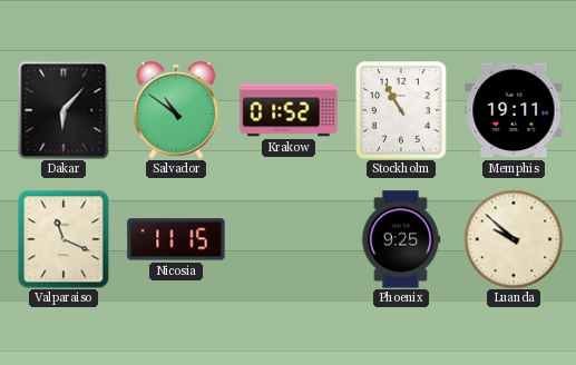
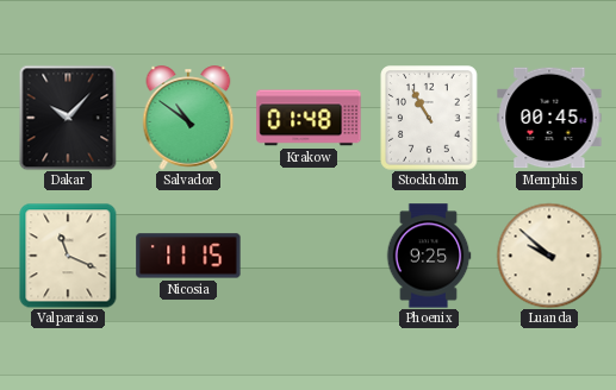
Dakar: 6:07 -> 10:07
Krakow: 01:52 -> 01:48
Memphis: 19:11 -> 00:45
